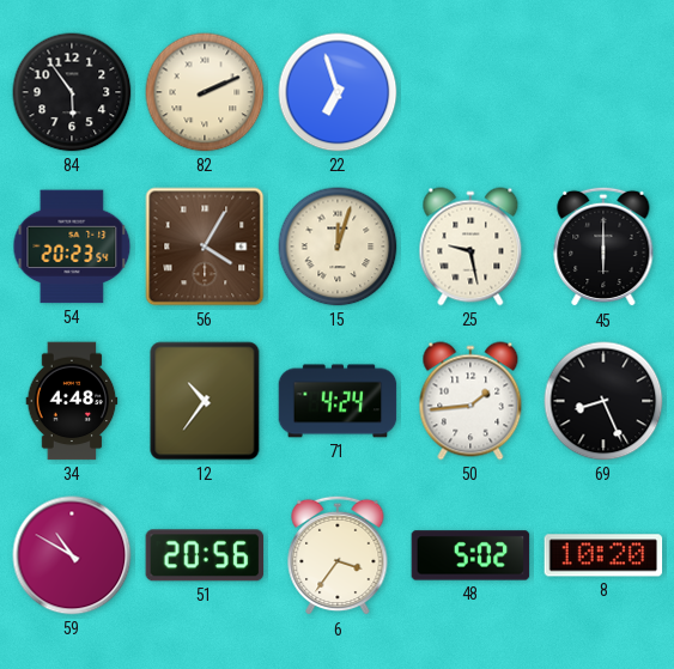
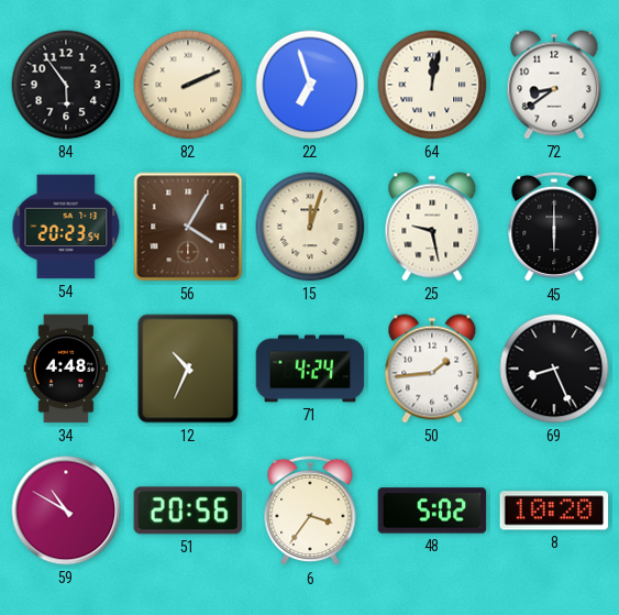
64: none -> 12:02
72: none -> 8:39
12: 10:36 -> 10:34
